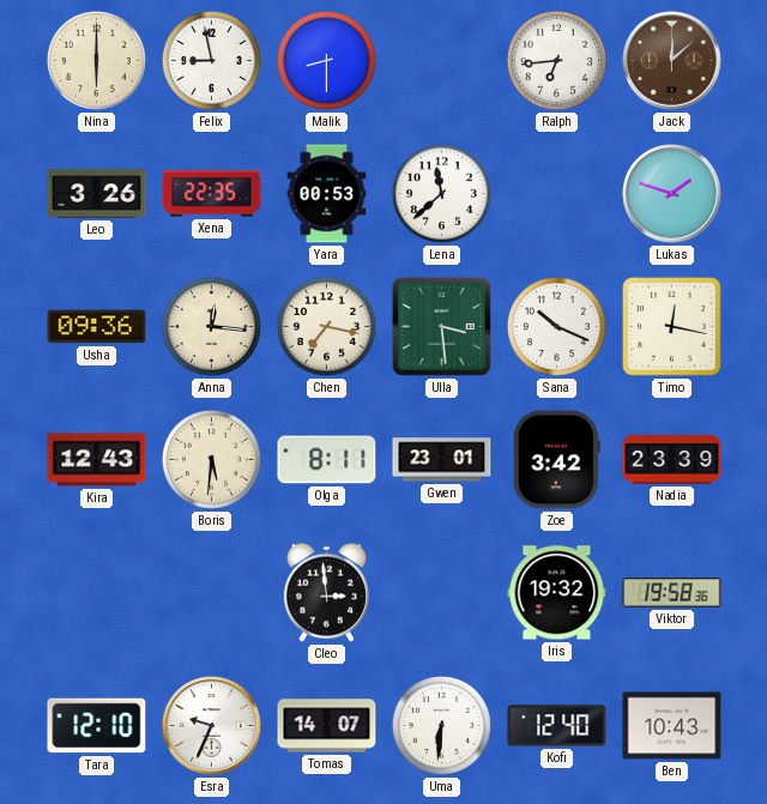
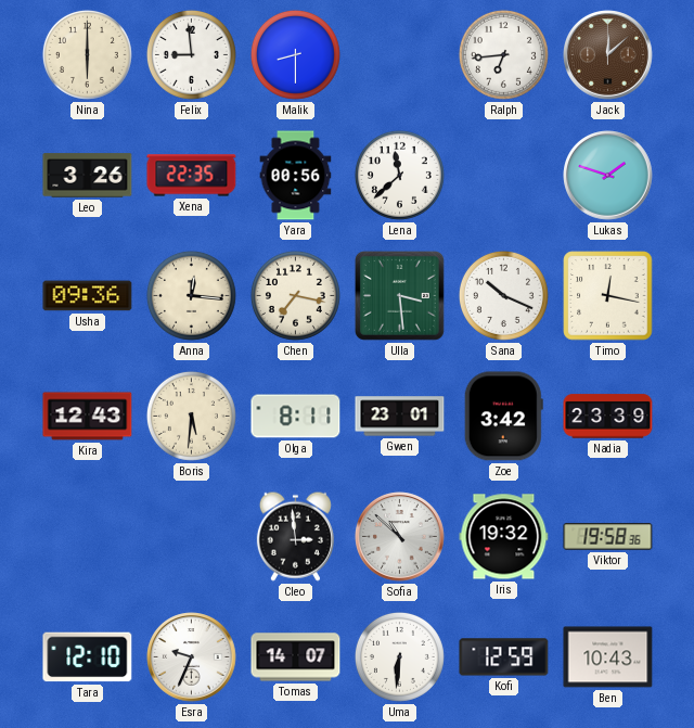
Felix: 8:58 -> 8:59
Yara: 00:53 -> 00:56
Sofia: none -> 10:52
Kofi: 12:40 -> 12:59
